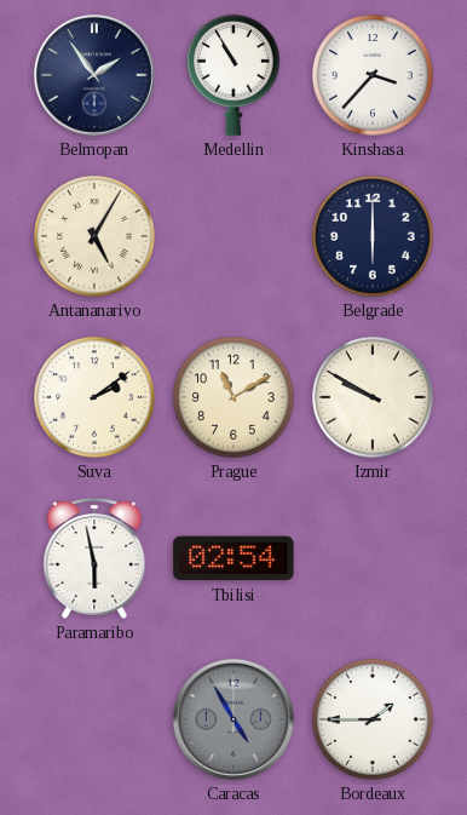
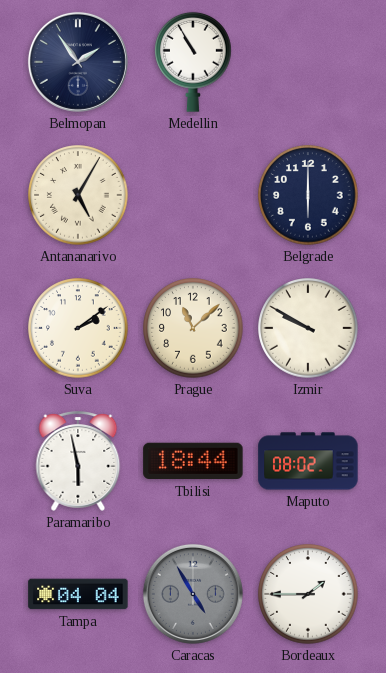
Kinshasa: 3:37 -> none
Prague: 11:10 -> 11:08
Tbilisi: 02:54 -> 18:44
Maputo: none -> 08:02
Tampa: none -> 04:04
